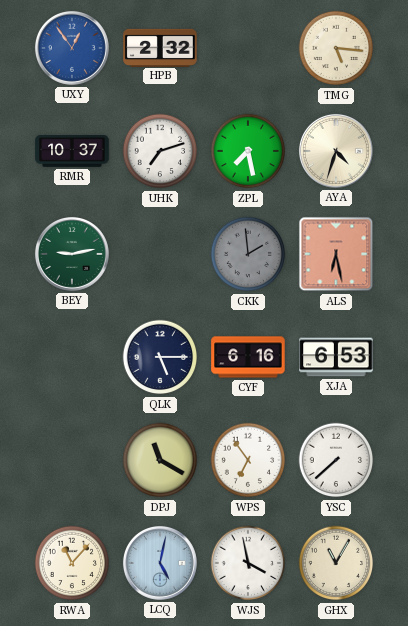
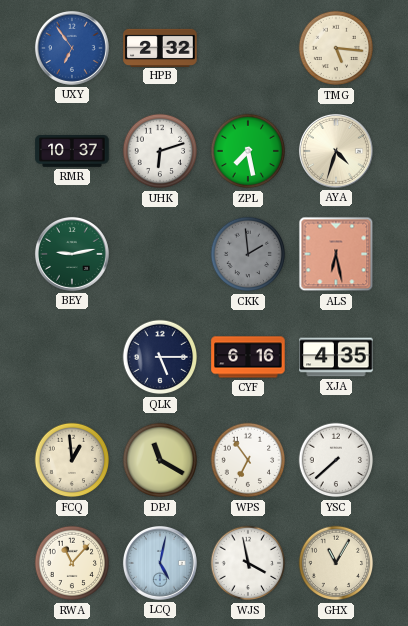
UXY: 12:54 -> 6:54
UHK: 7:12 -> 6:12
XJA: 6:53 -> 4:35
FCQ: none -> 12:59
